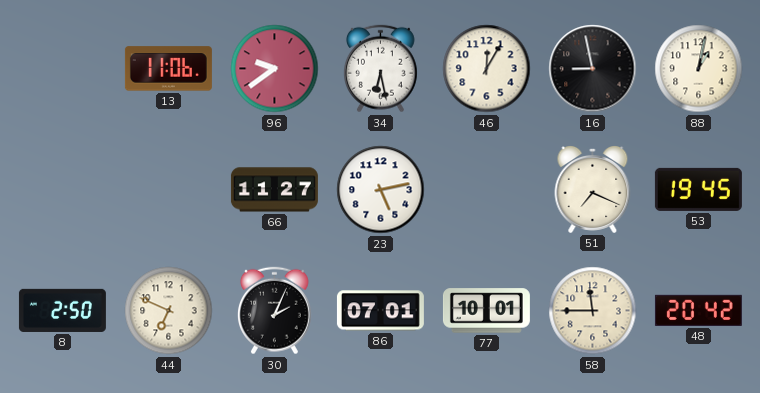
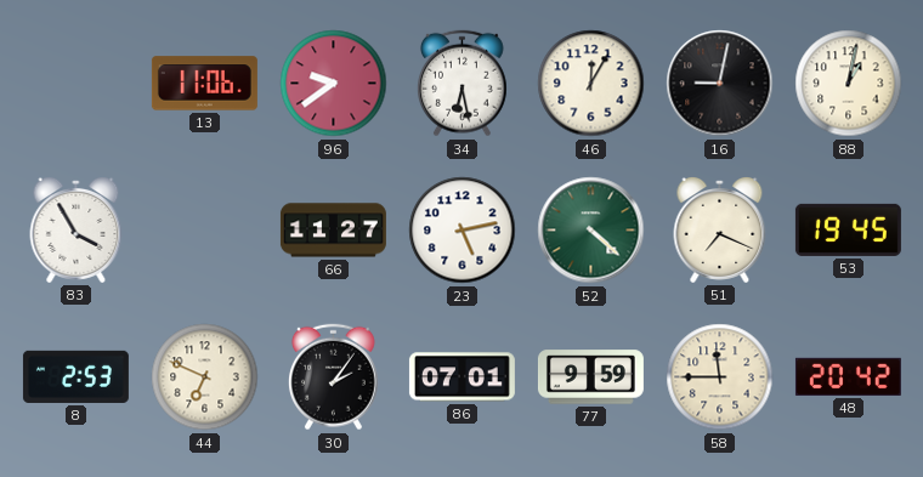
16: 8:58 -> 9:02
83: none -> 3:55
52: none -> 4:22
8: 2:50 -> 2:53
30: 2:04 -> 2:06
77: 10:01 -> 9:59
